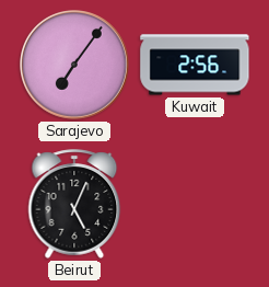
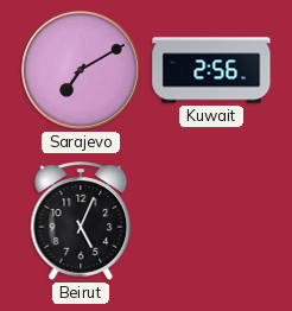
Sarajevo: 7:06 -> 7:10
